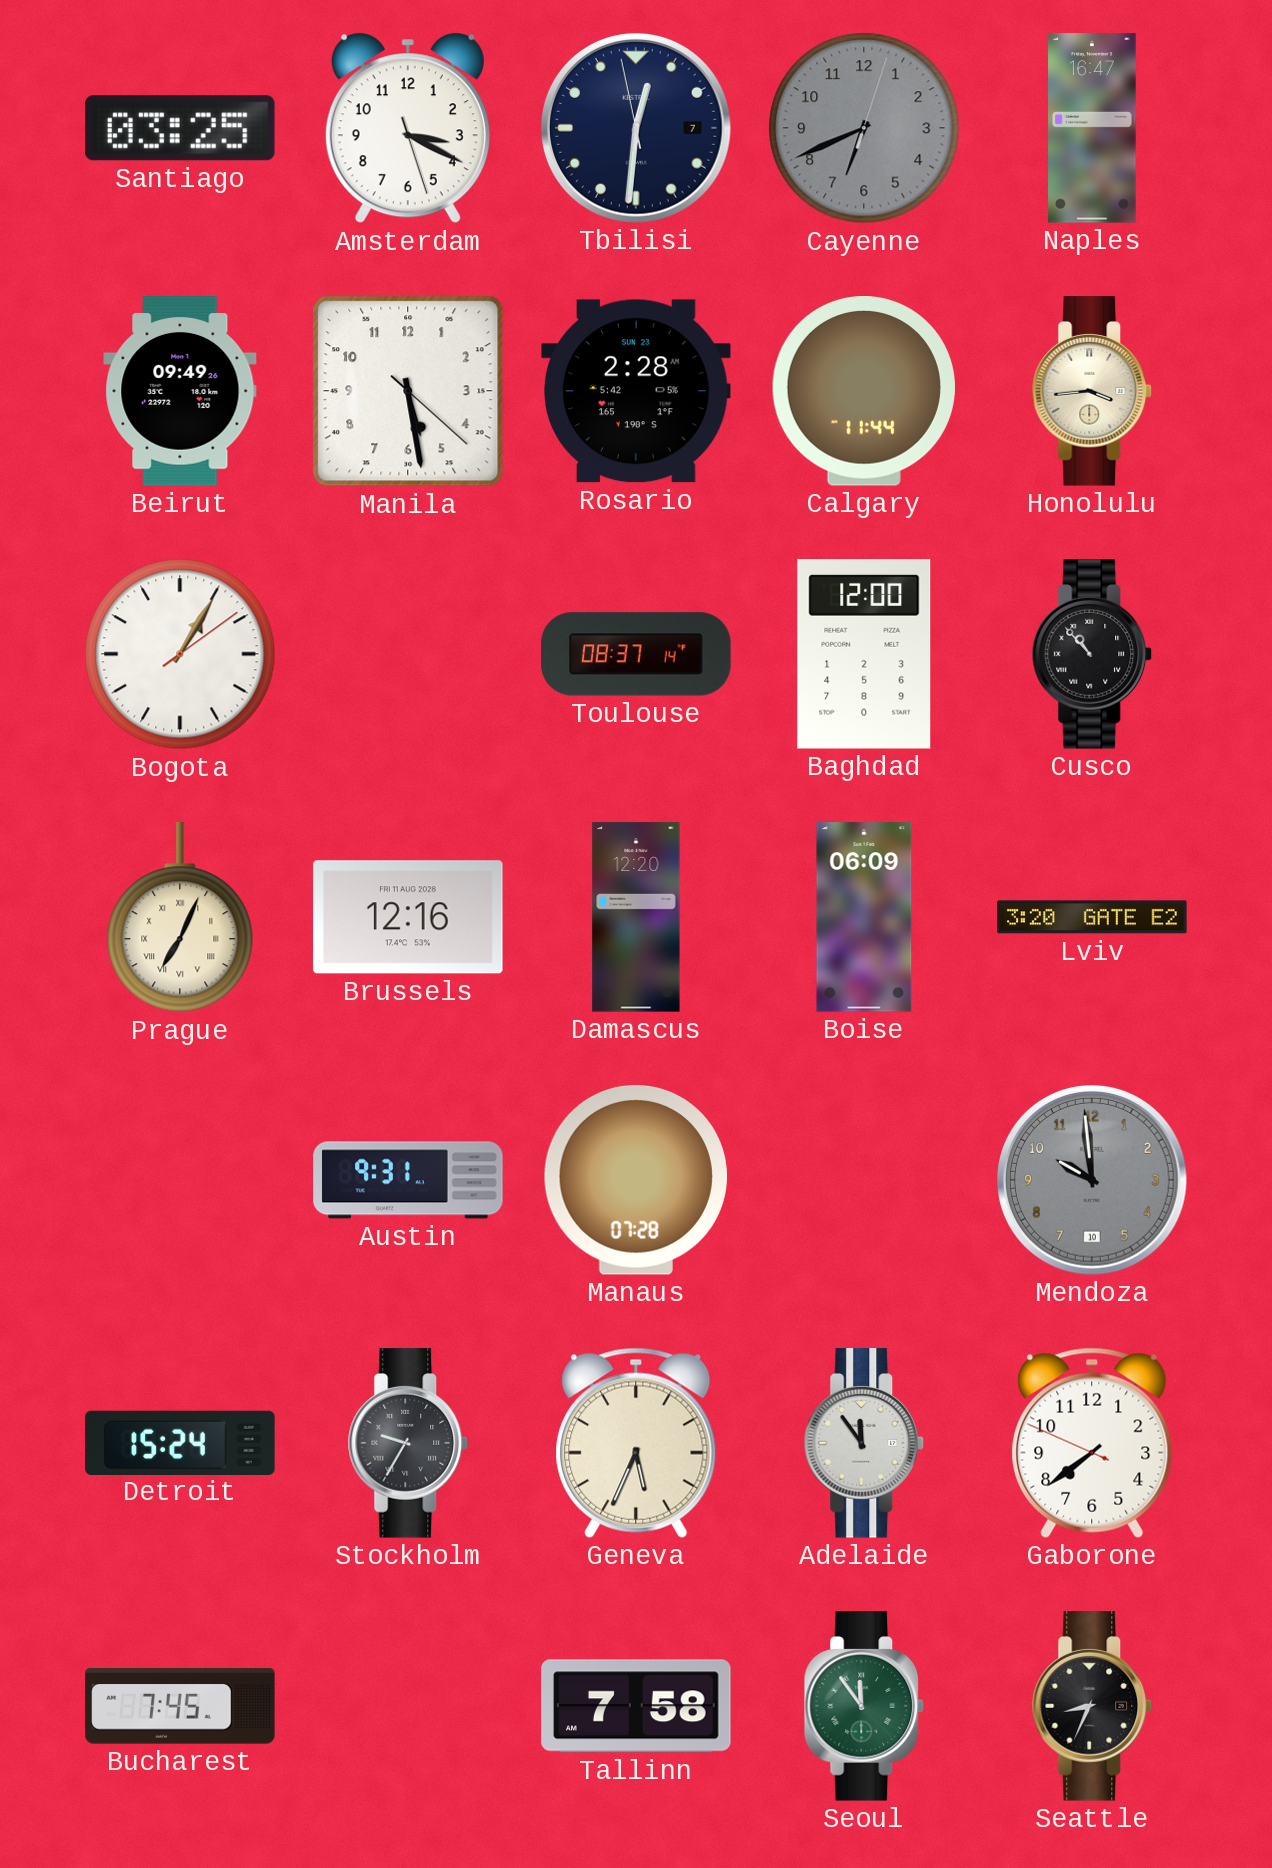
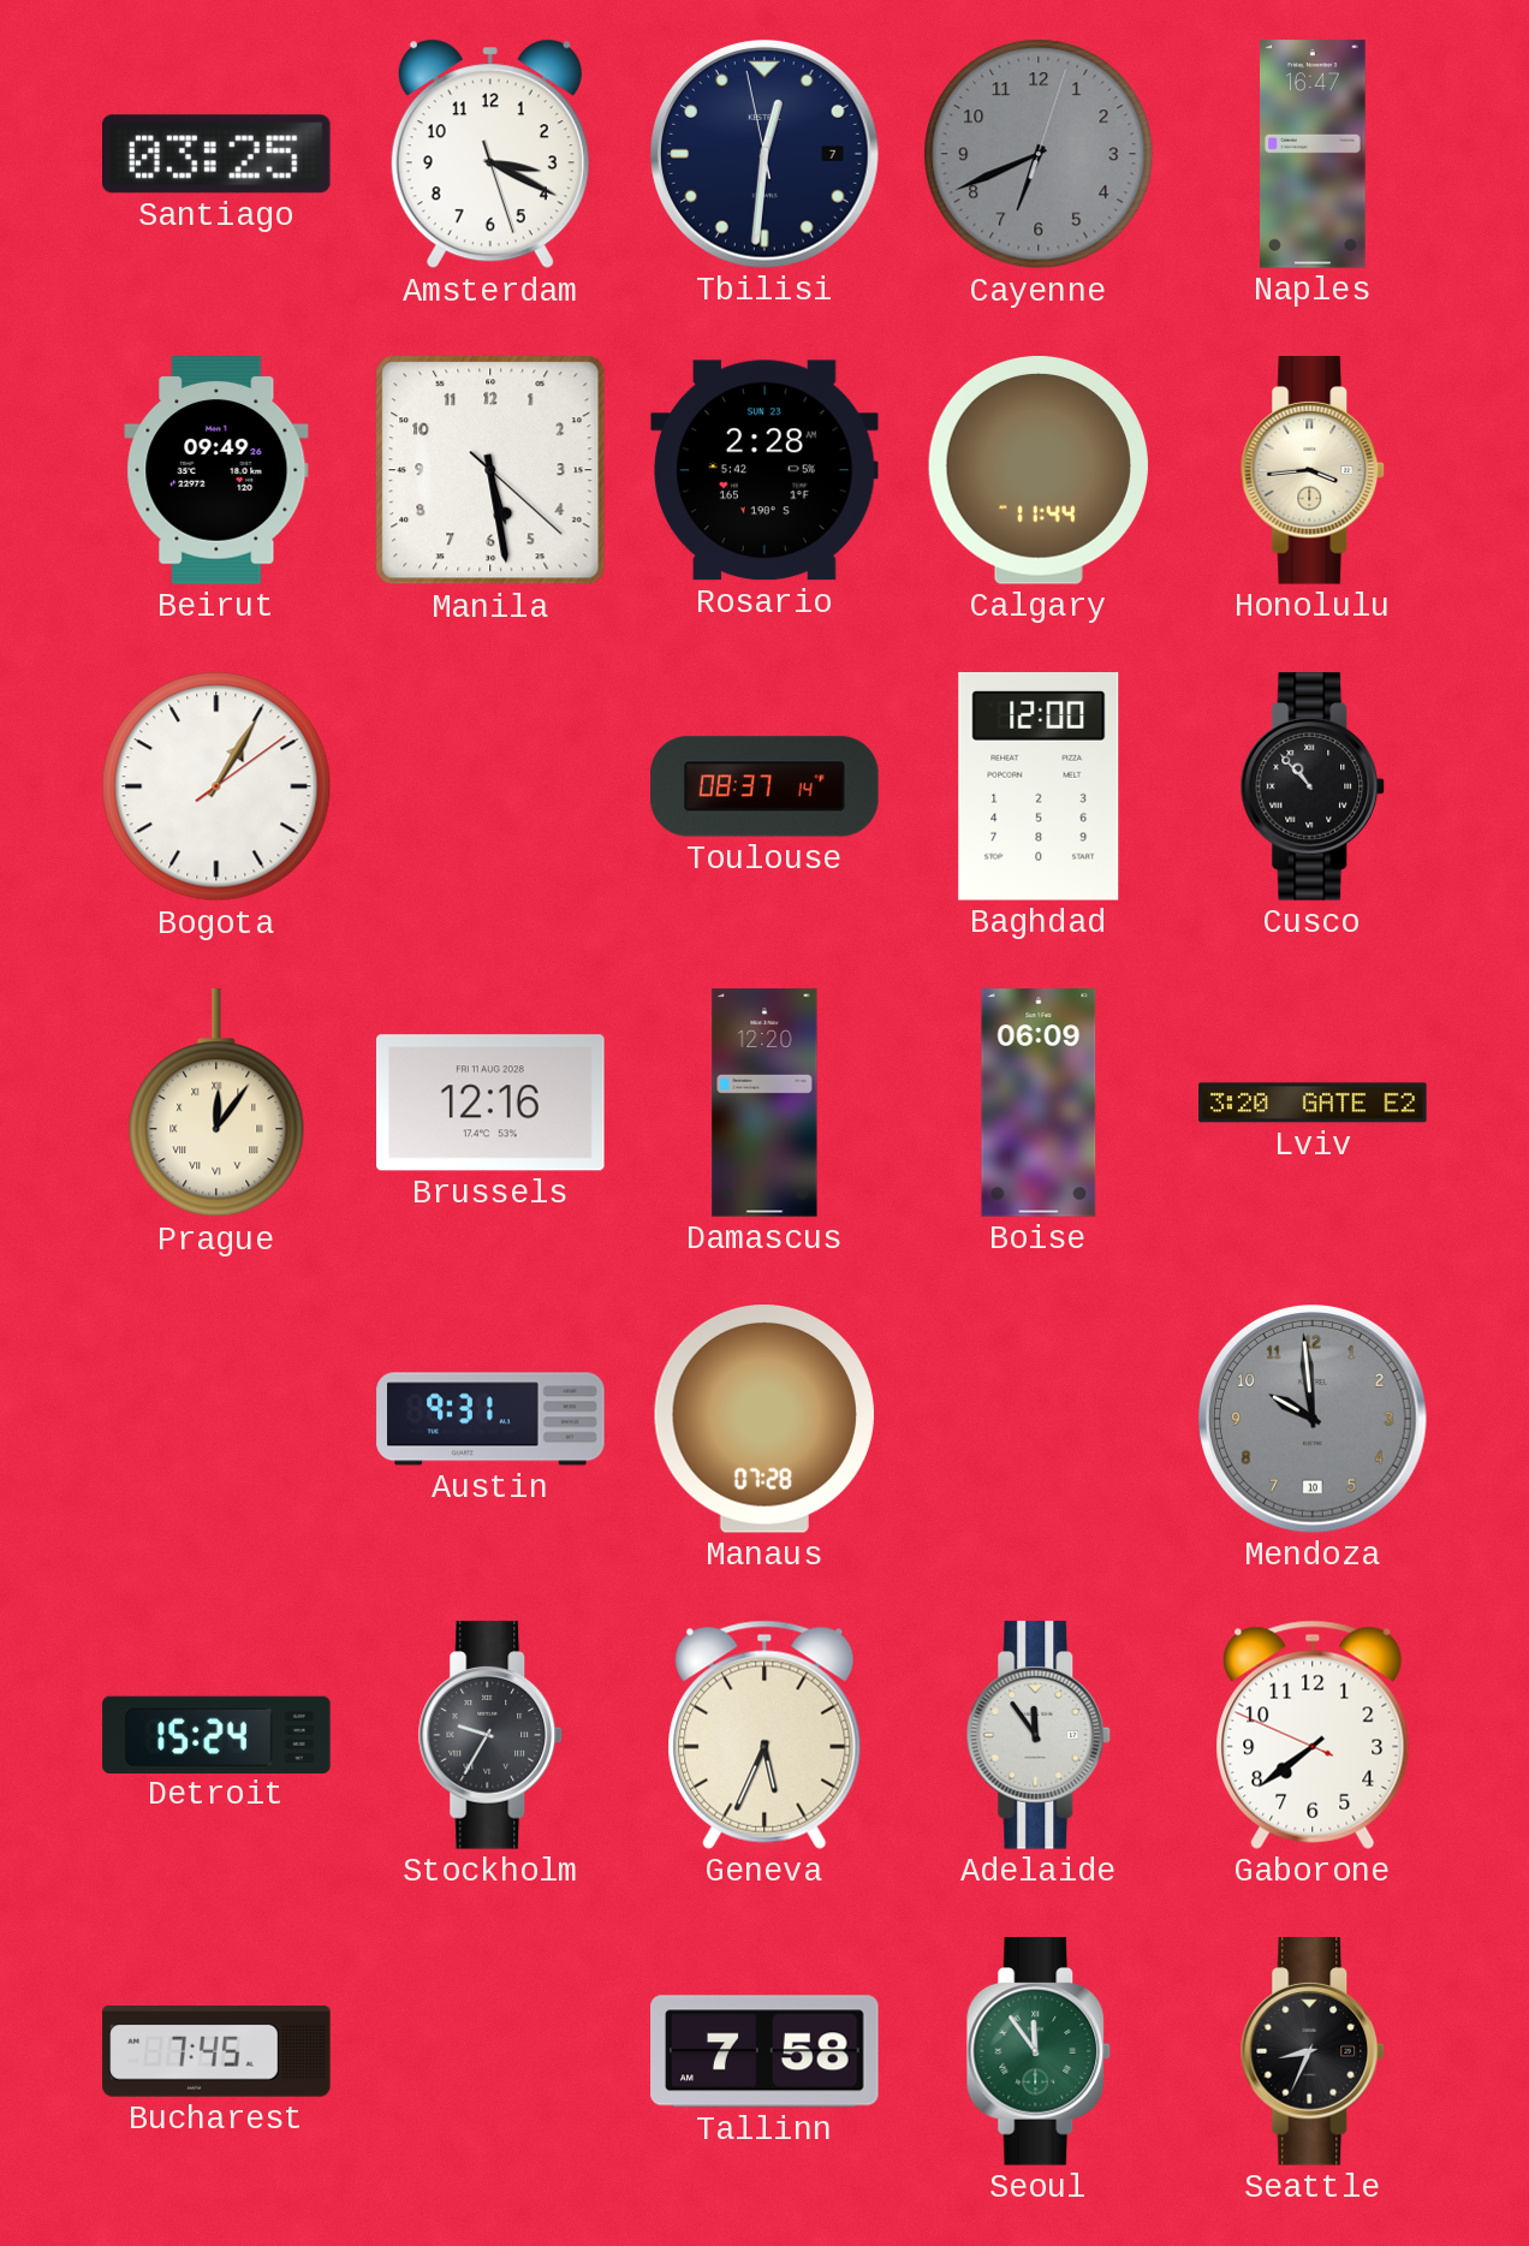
Prague: 7:04 -> 12:06
